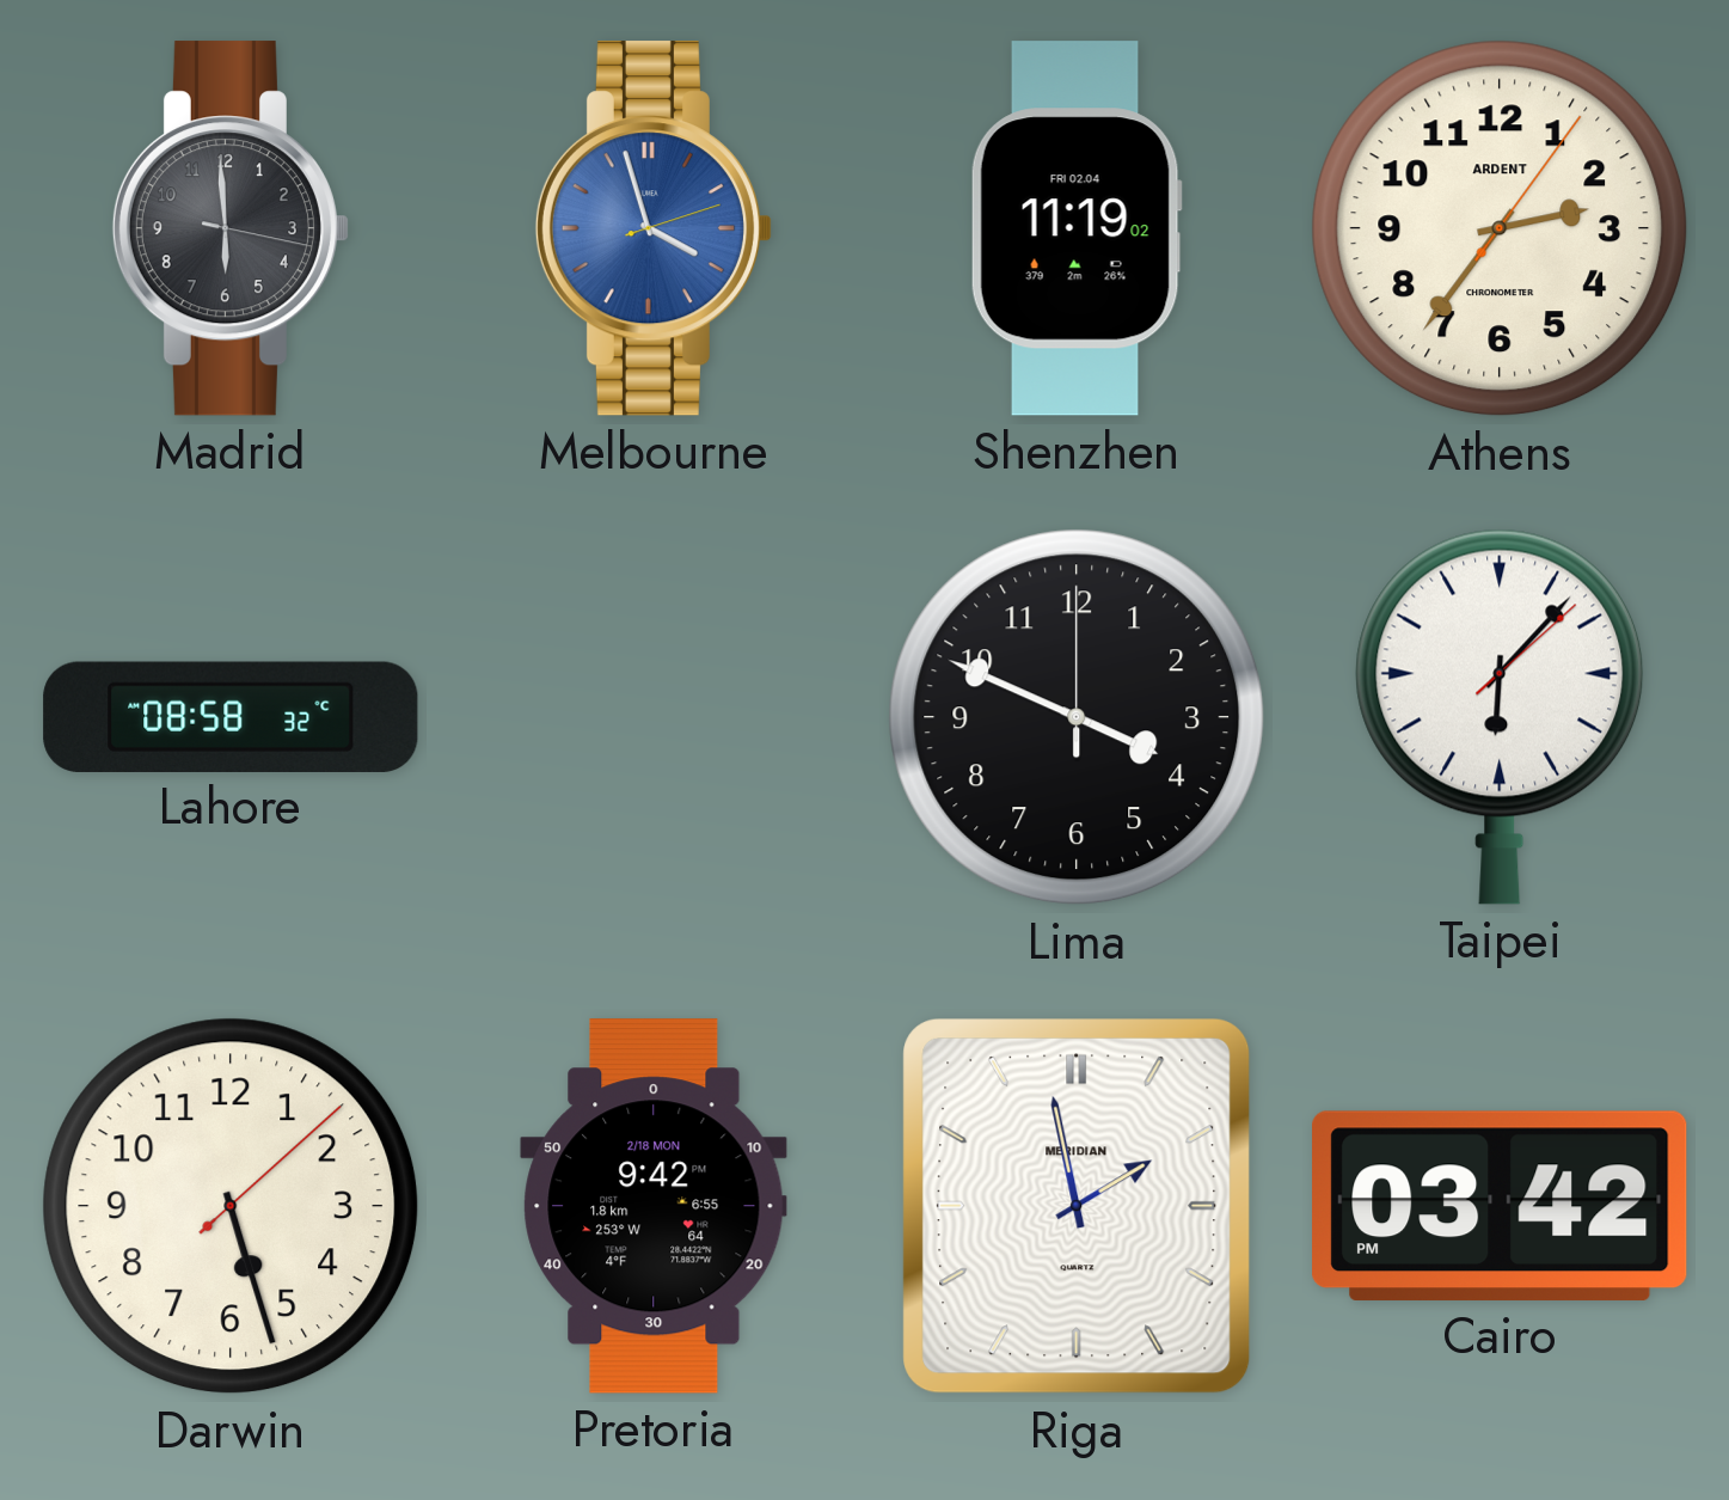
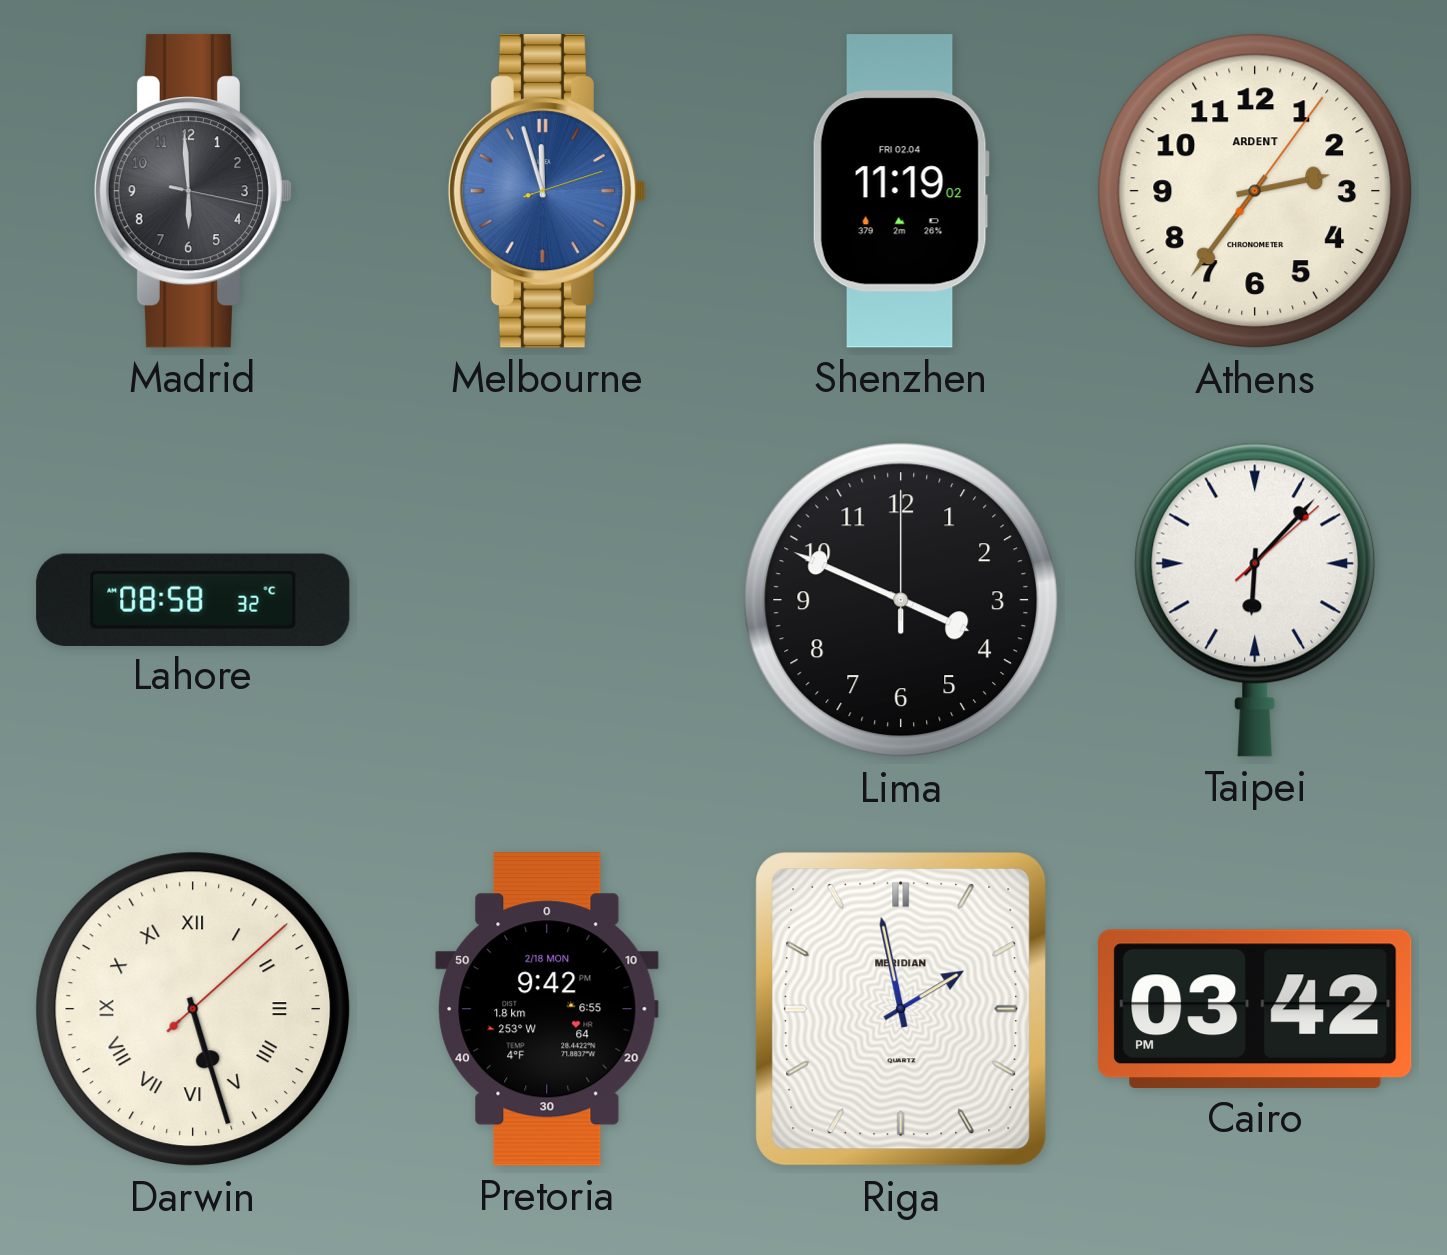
Melbourne: 3:57 -> 11:57
Darwin numerals: Arabic -> Roman
